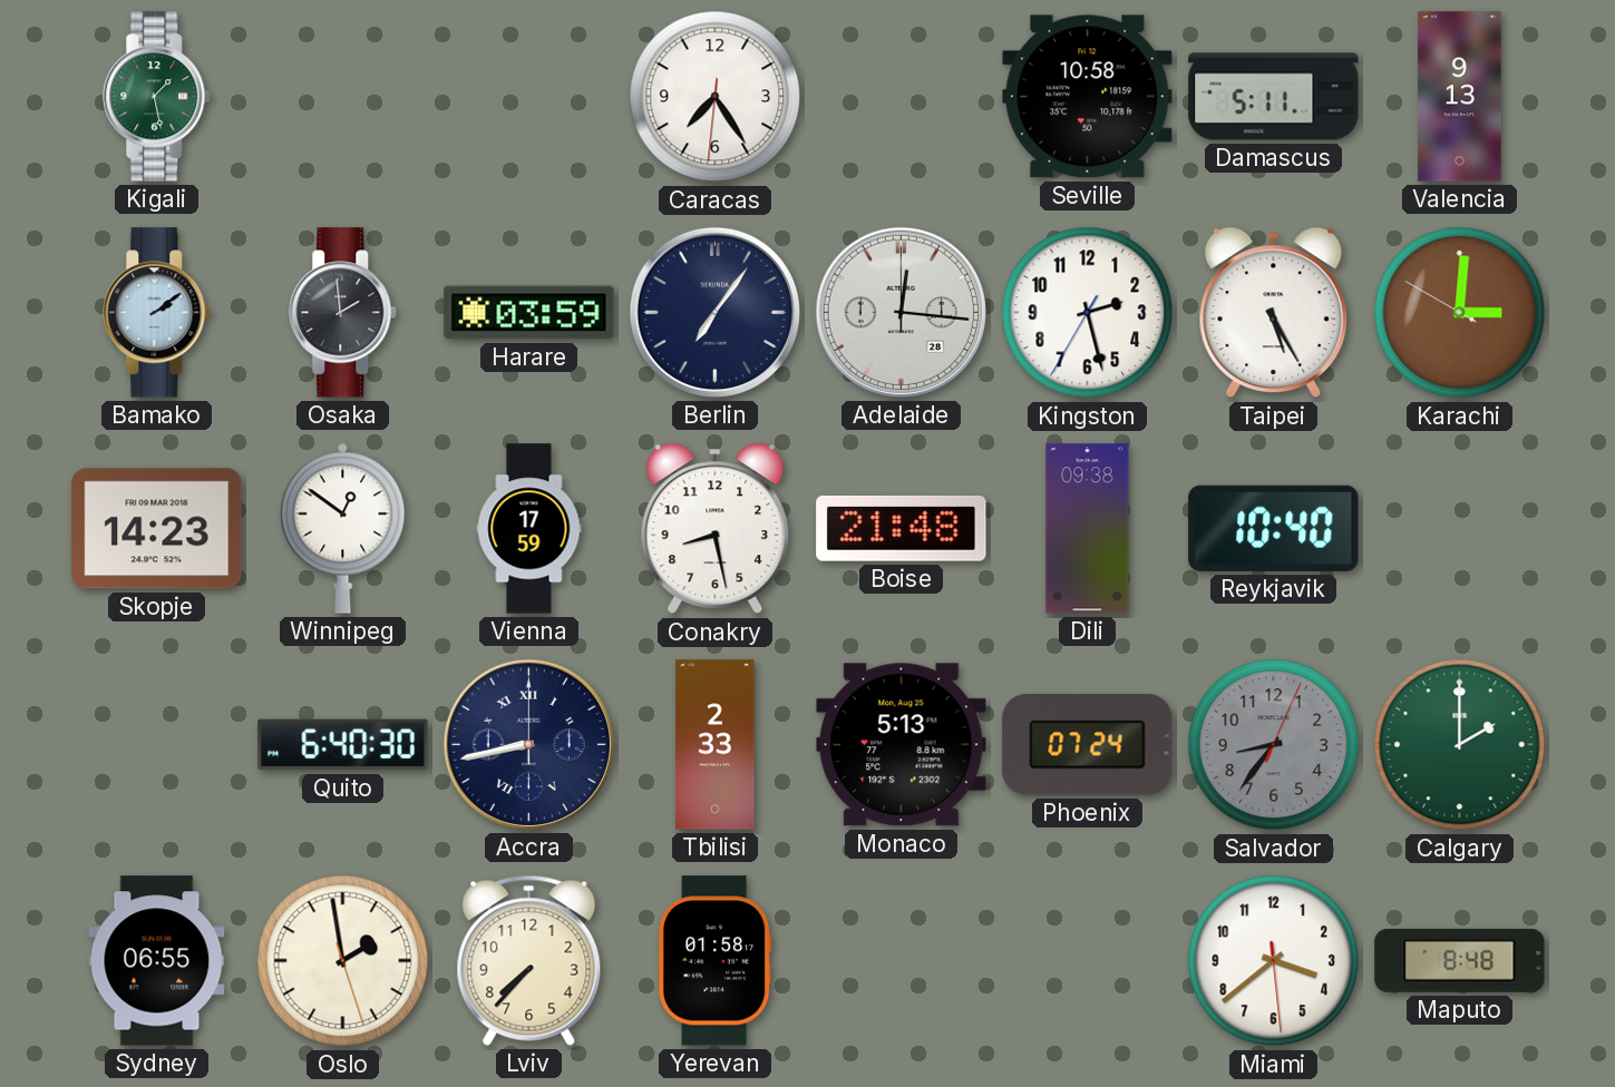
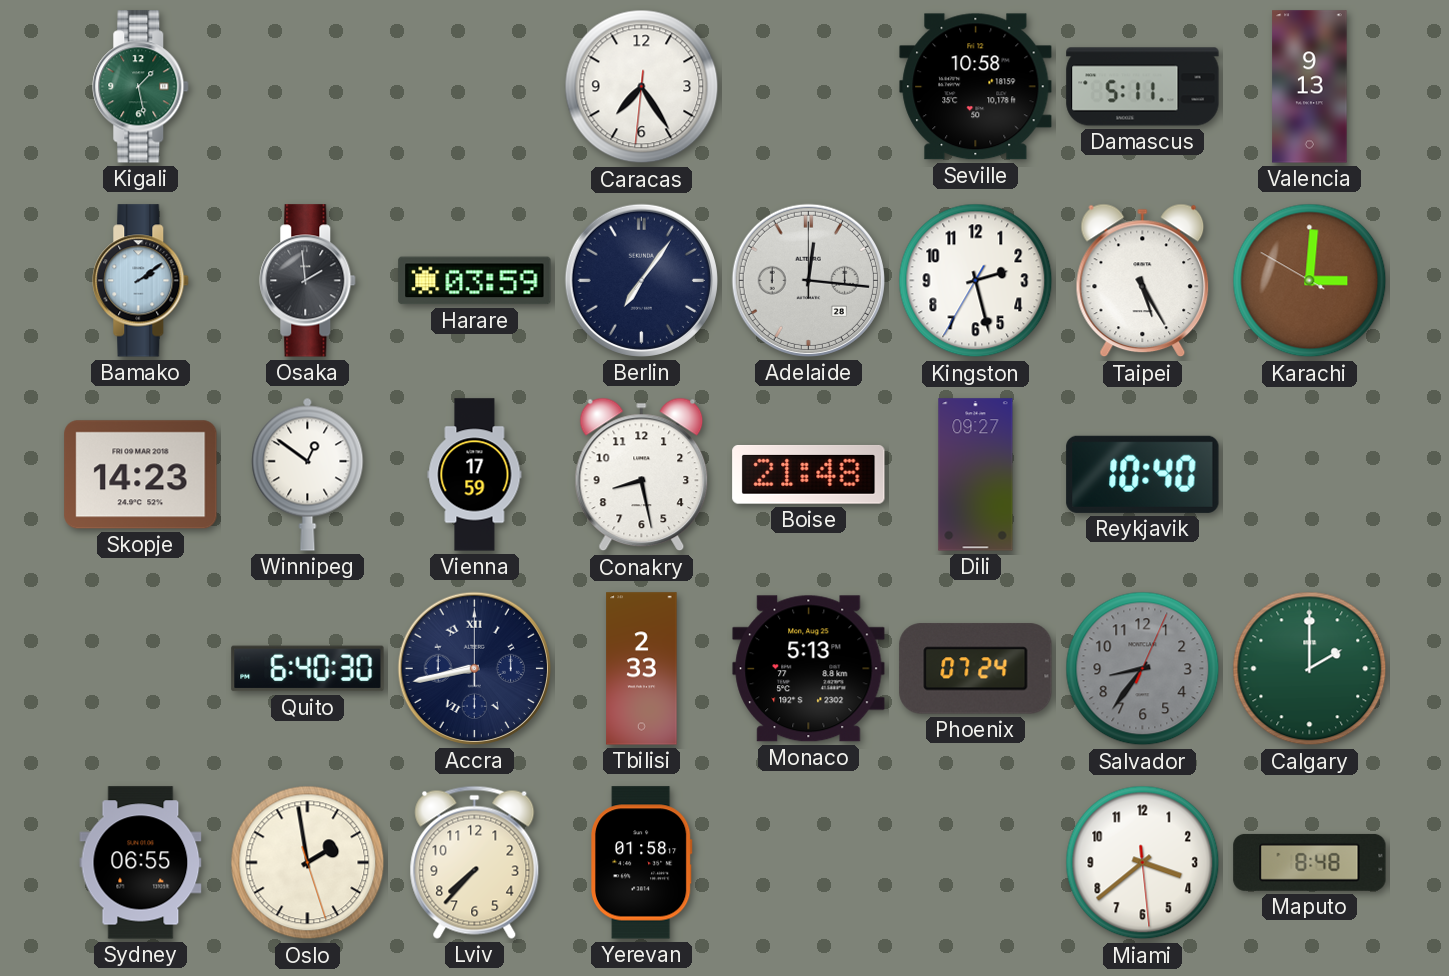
Dili: 09:38 -> 09:27
